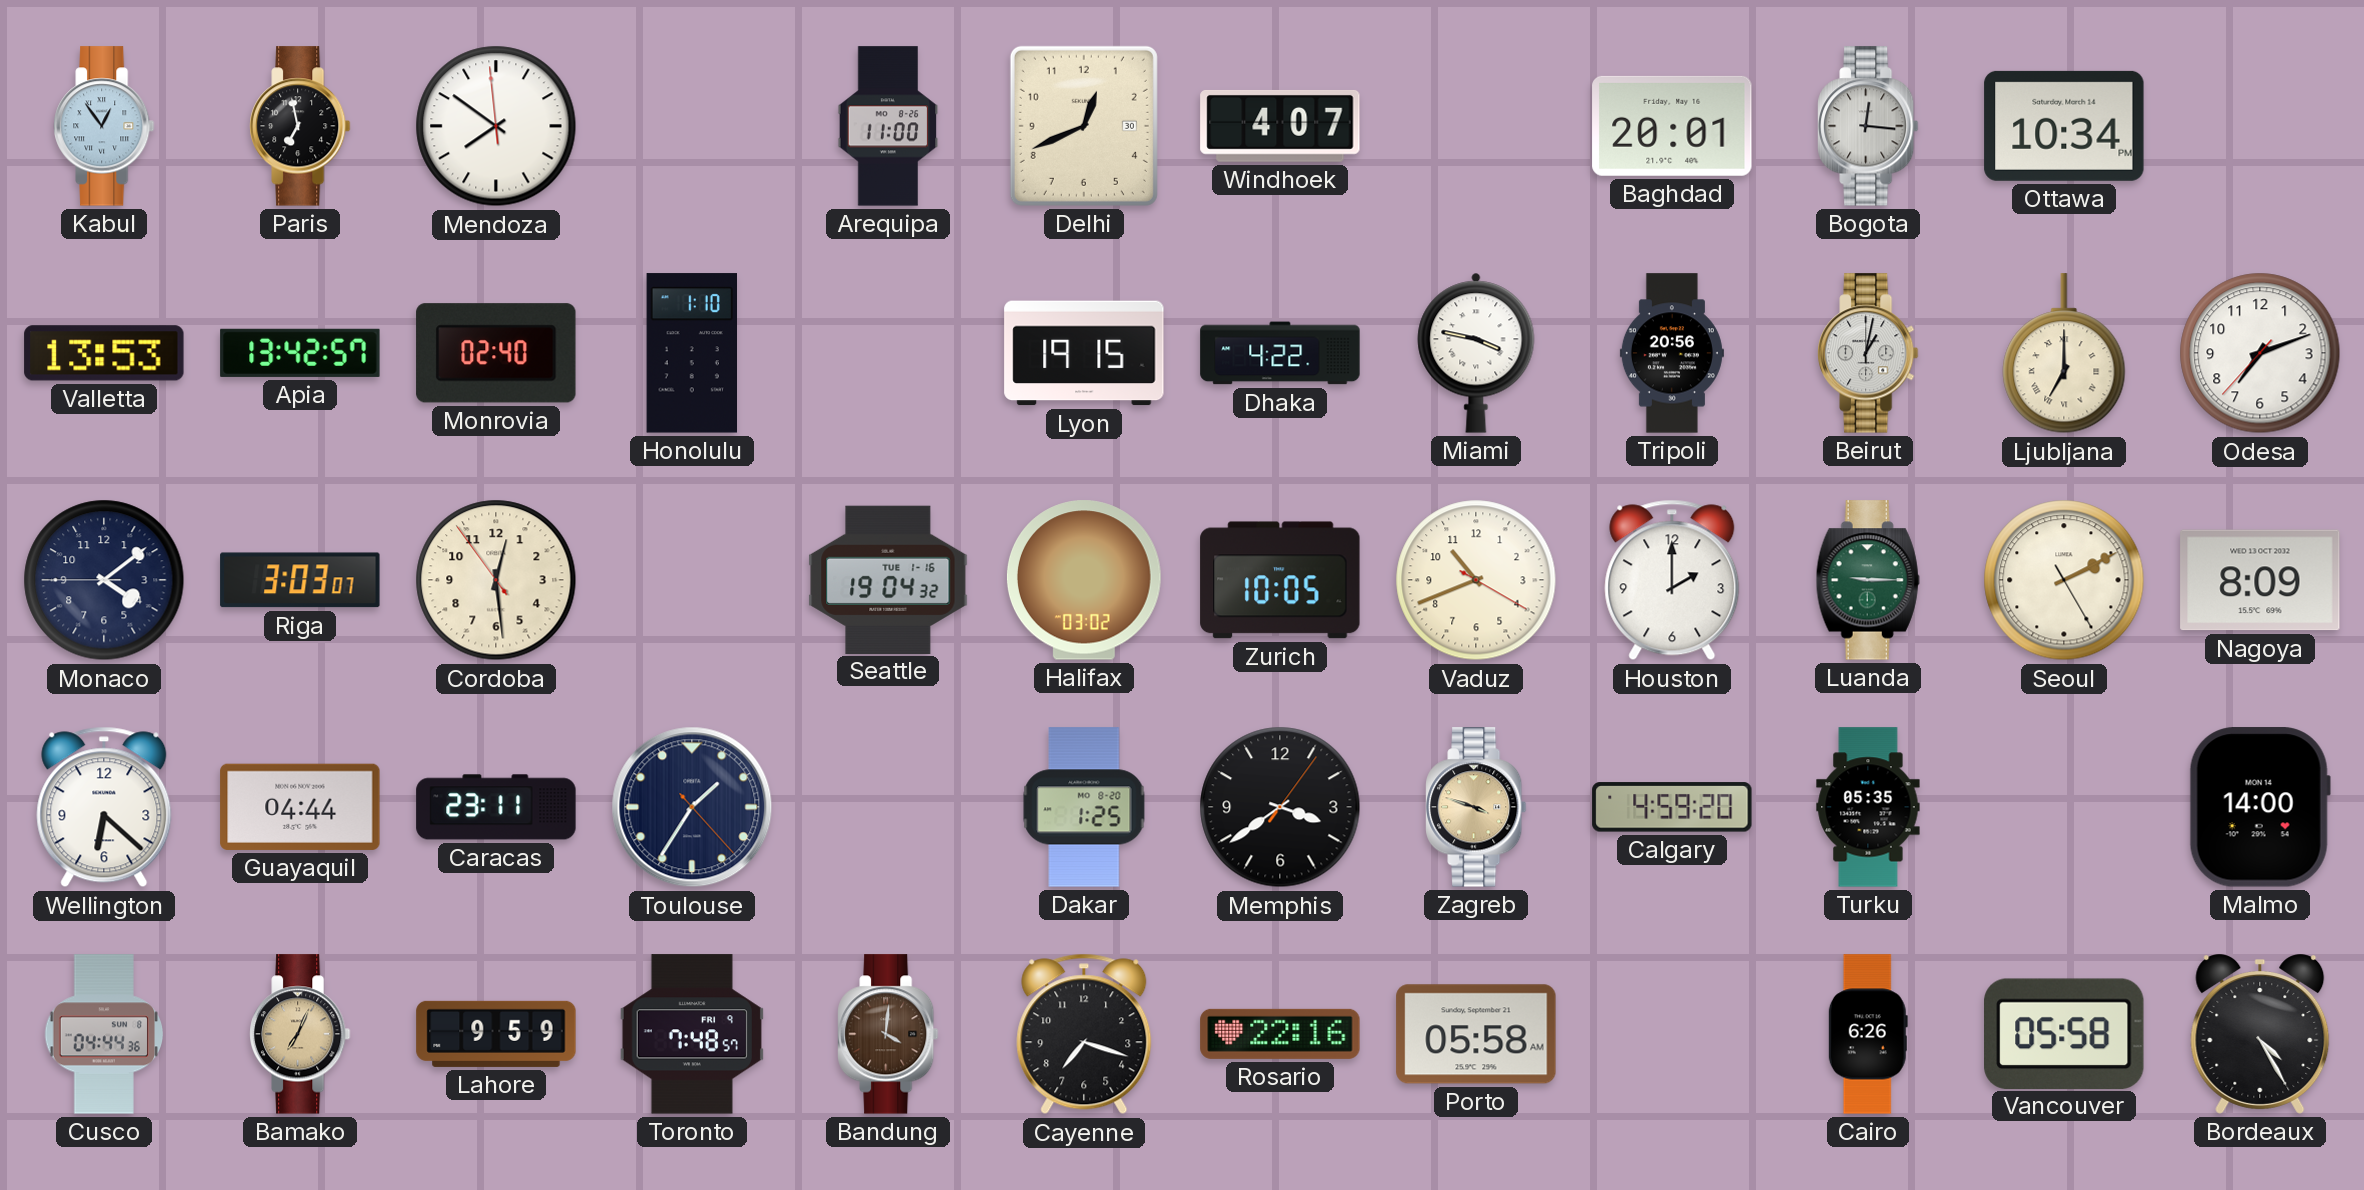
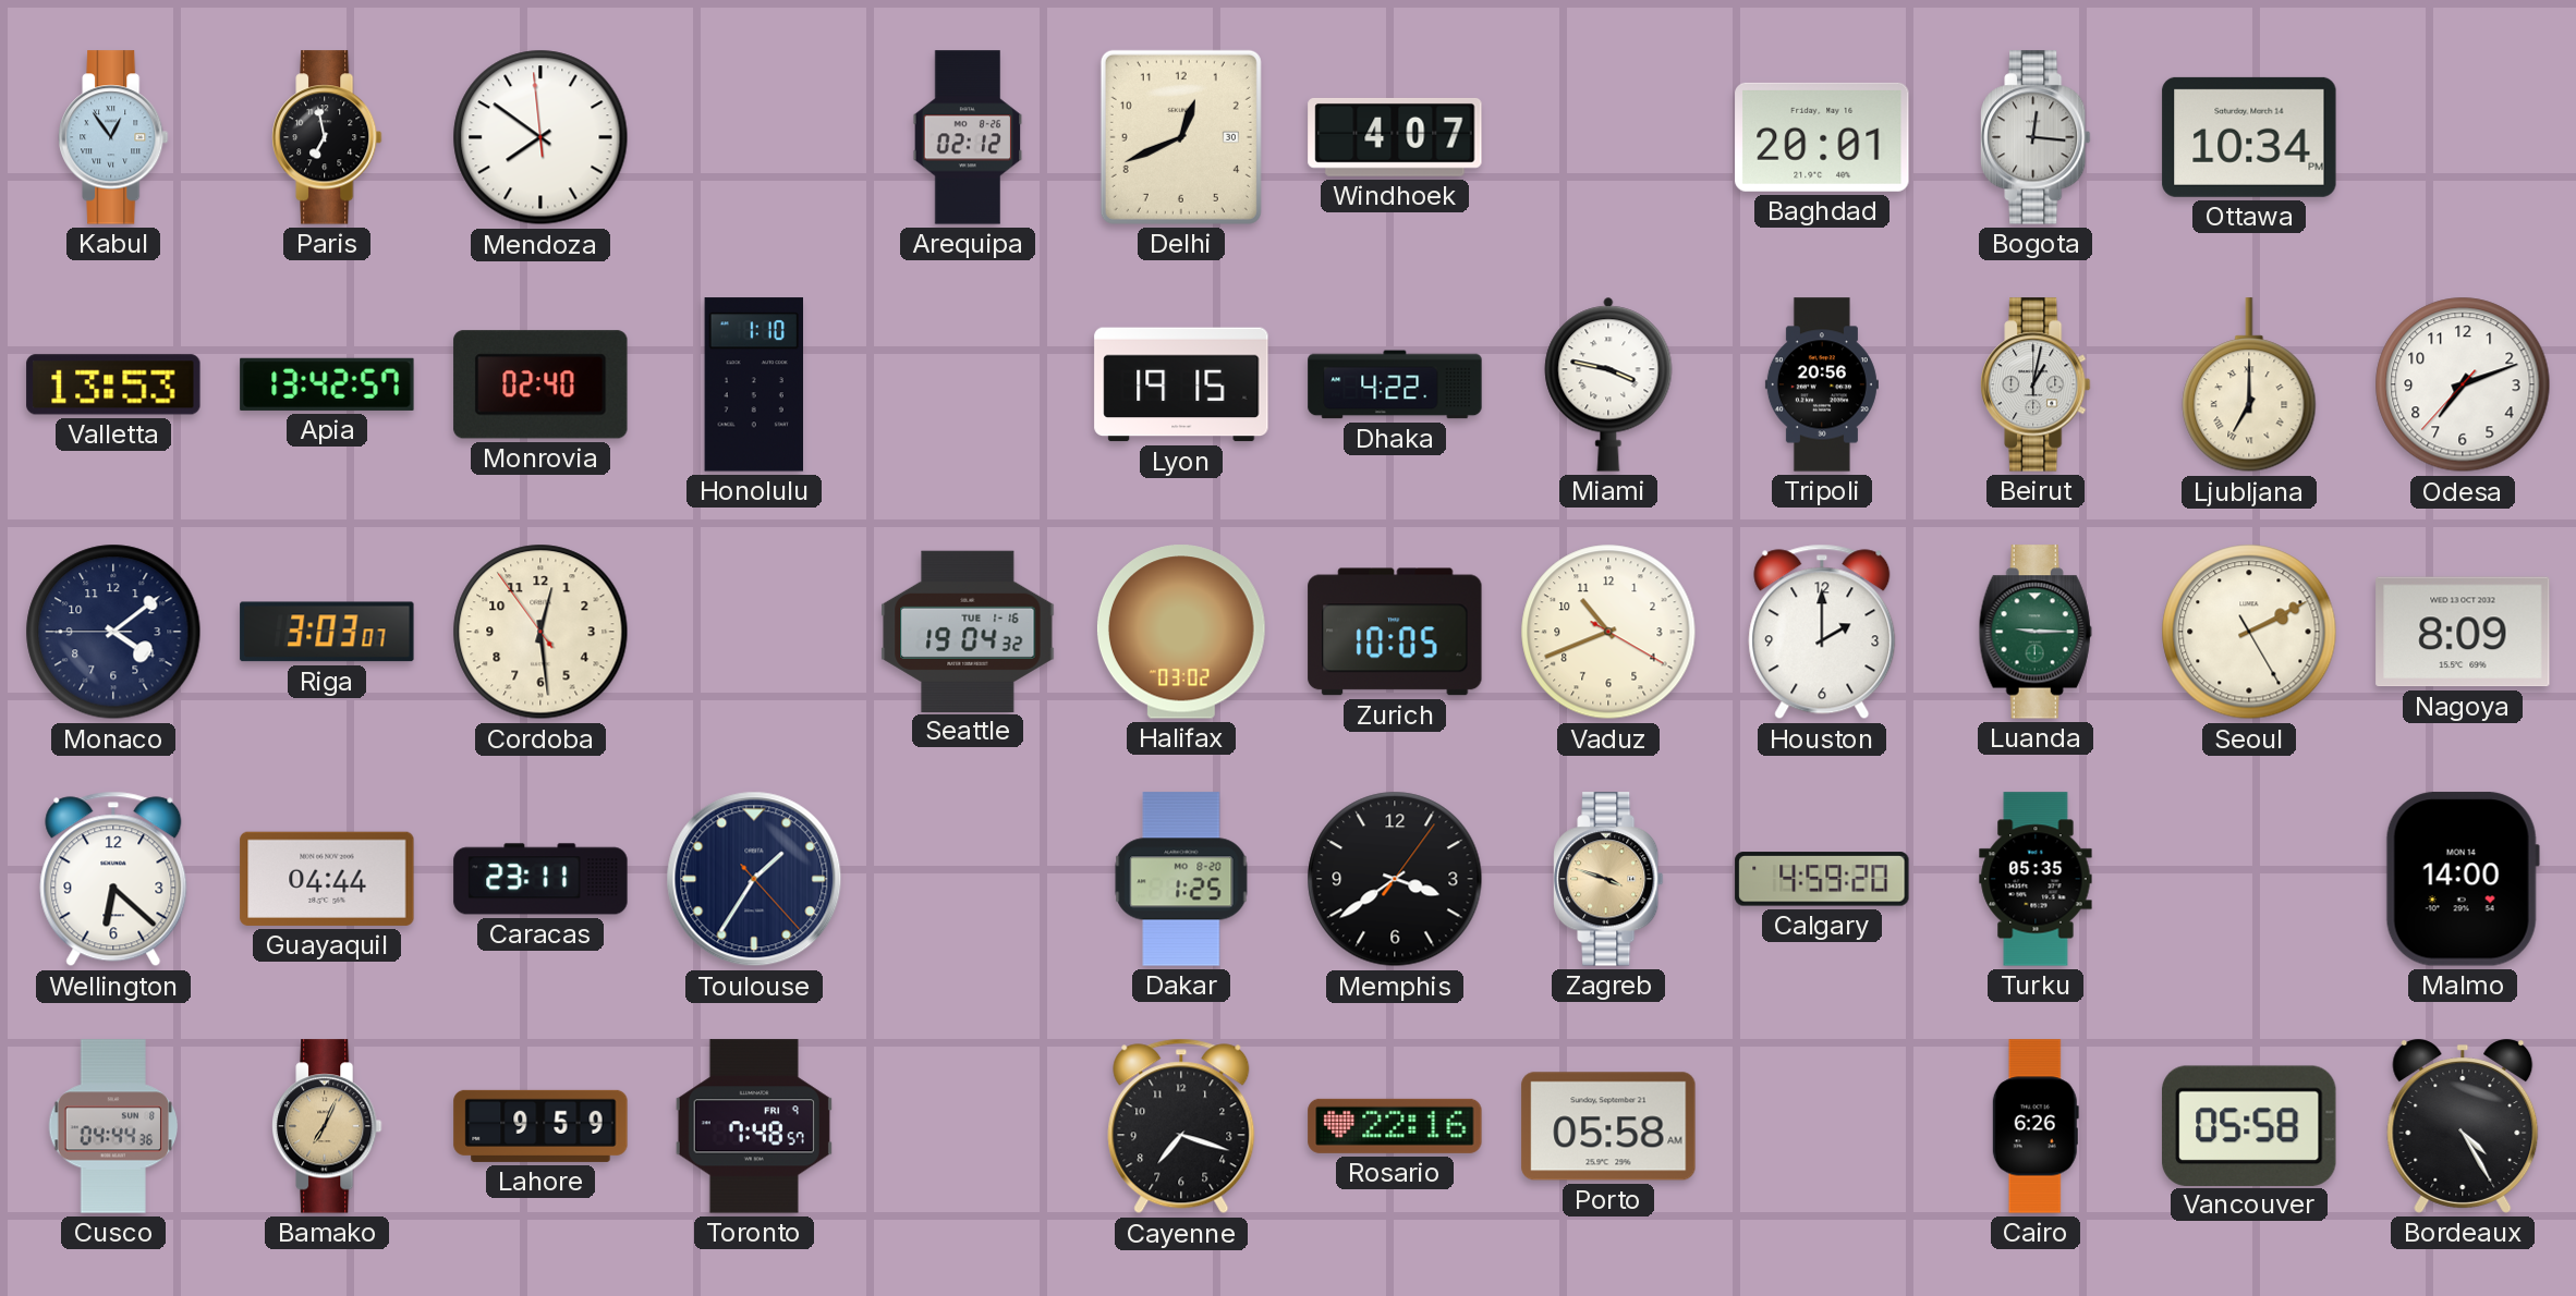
Arequipa: 11:00 -> 02:12
Bandung: 4:01 -> none
